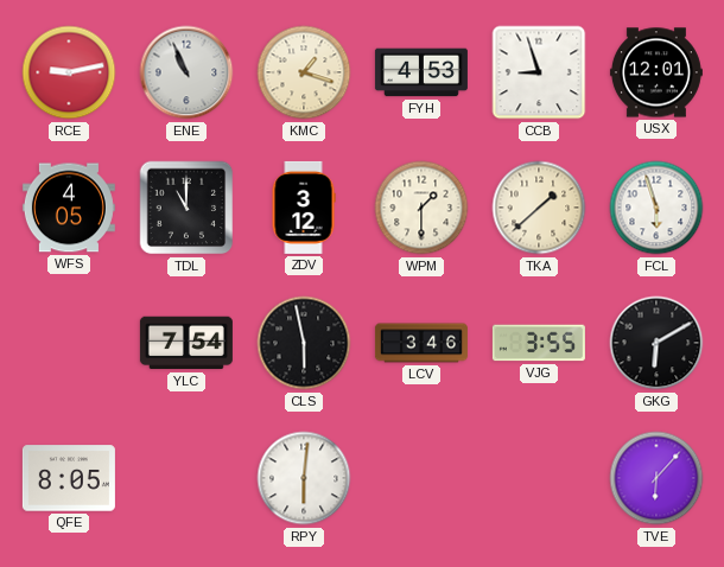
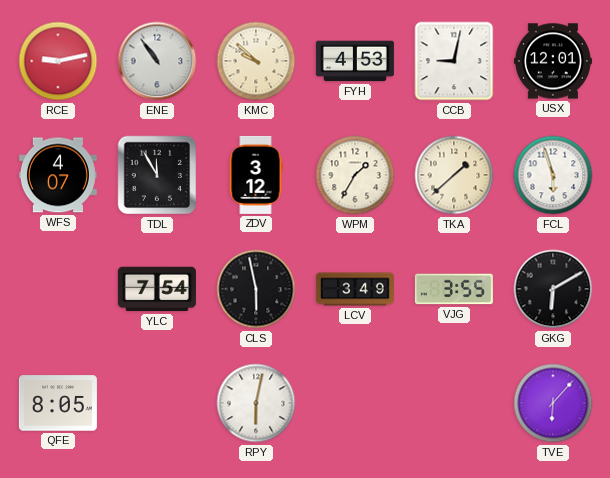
ENE: 10:56 -> 10:54
KMC: 1:18 -> 9:52
CCB: 8:57 -> 9:02
WFS: 4:05 -> 4:07
TDL: 11:00 -> 11:55
WPM: 1:30 -> 1:35
LCV: 3:46 -> 3:49
RPY: 6:01 -> 6:02
